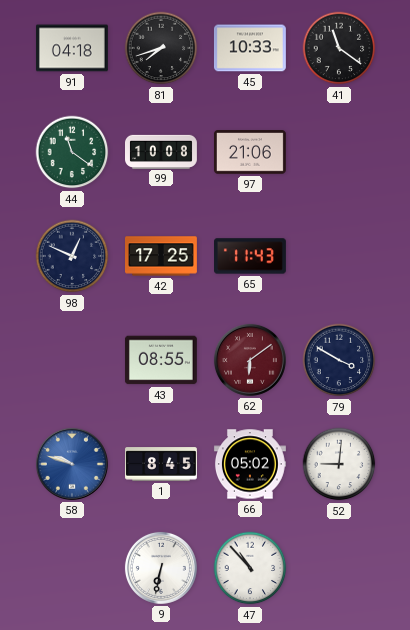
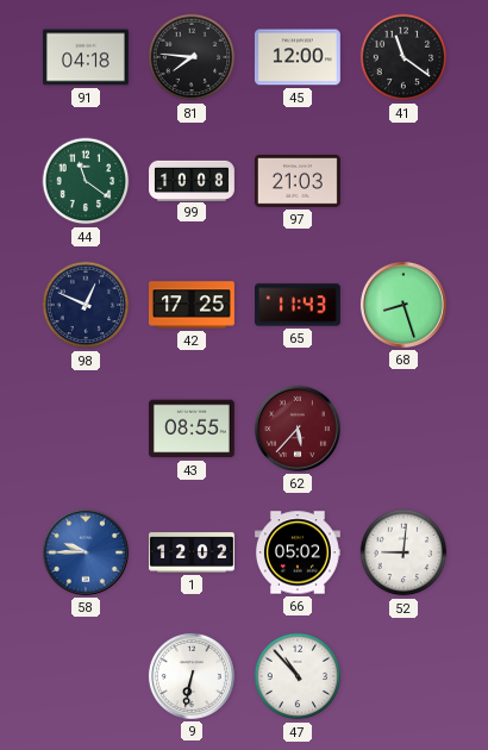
81: 7:42 -> 7:46
45: 10:33 -> 12:00
97: 21:06 -> 21:03
68: none -> 8:27
62: 6:09 -> 5:37
79: 3:50 -> none
58: 9:48 -> 9:45
1: 8:45 -> 12:02
